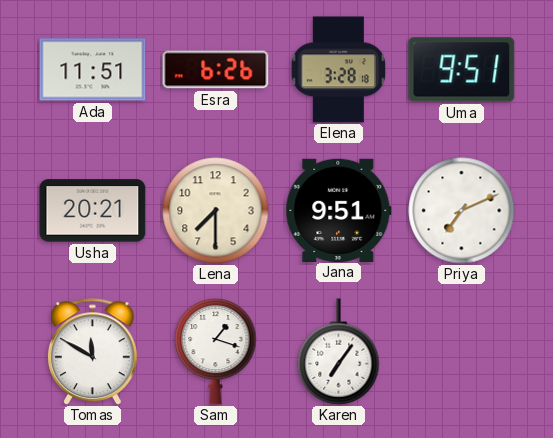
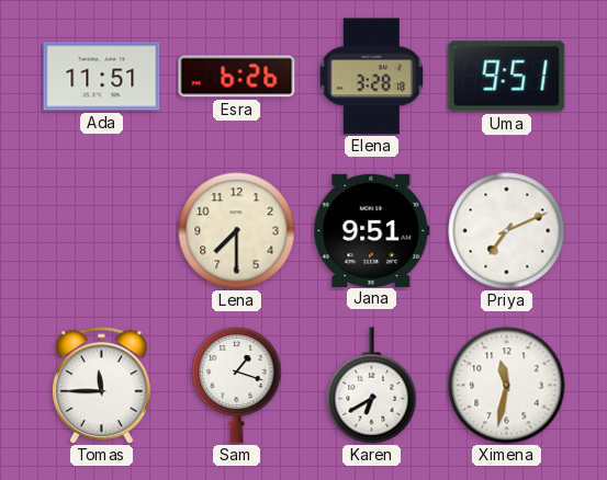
Usha: 20:21 -> none
Tomas: 11:50 -> 11:45
Karen: 7:06 -> 6:40
Ximena: none -> 11:32
